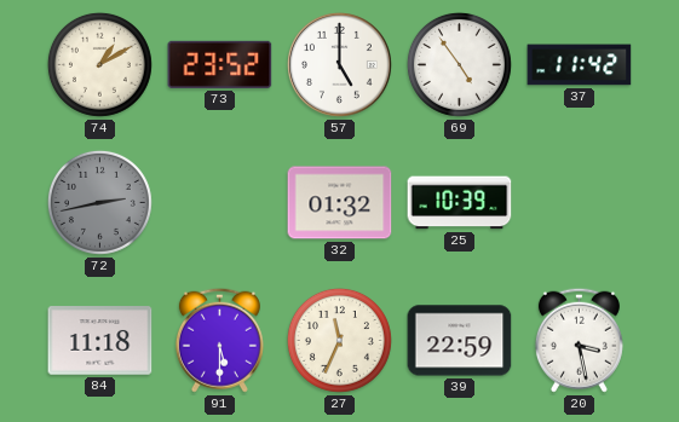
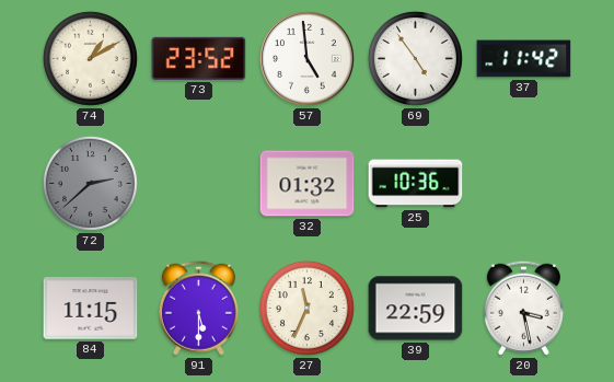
57: 5:00 -> 4:59
72: 2:43 -> 2:38
25: 10:39 -> 10:36
84: 11:18 -> 11:15
